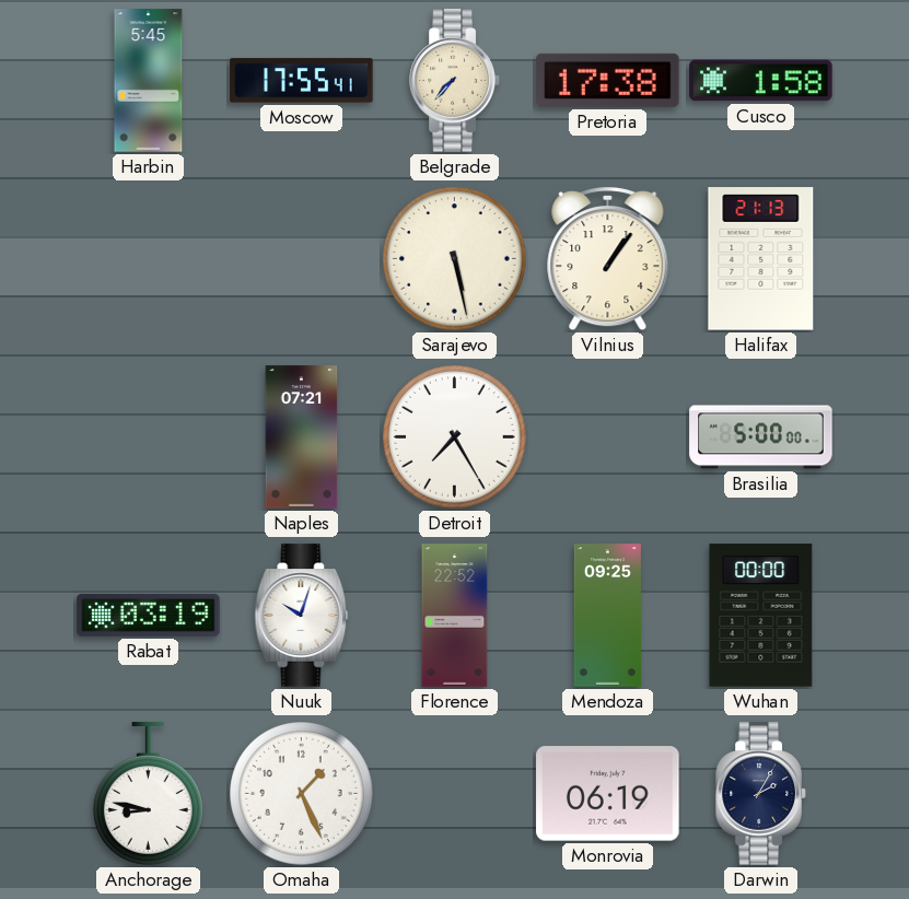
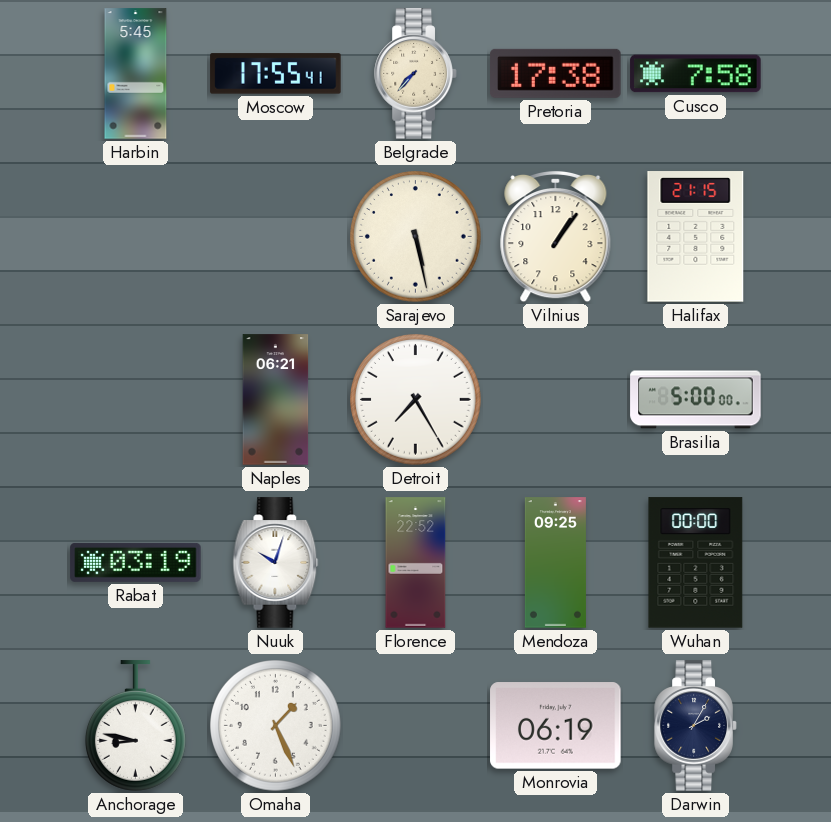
Cusco: 1:58 -> 7:58
Halifax: 21:13 -> 21:15
Naples: 07:21 -> 06:21
